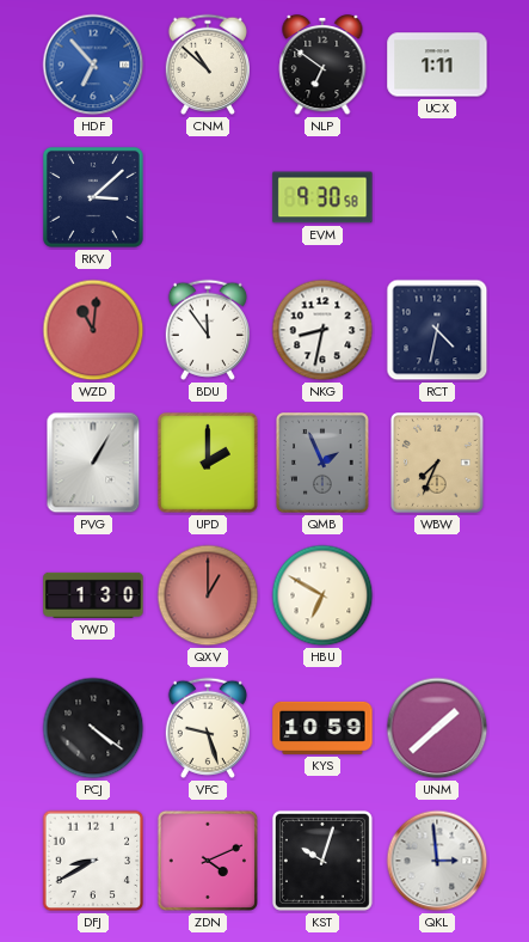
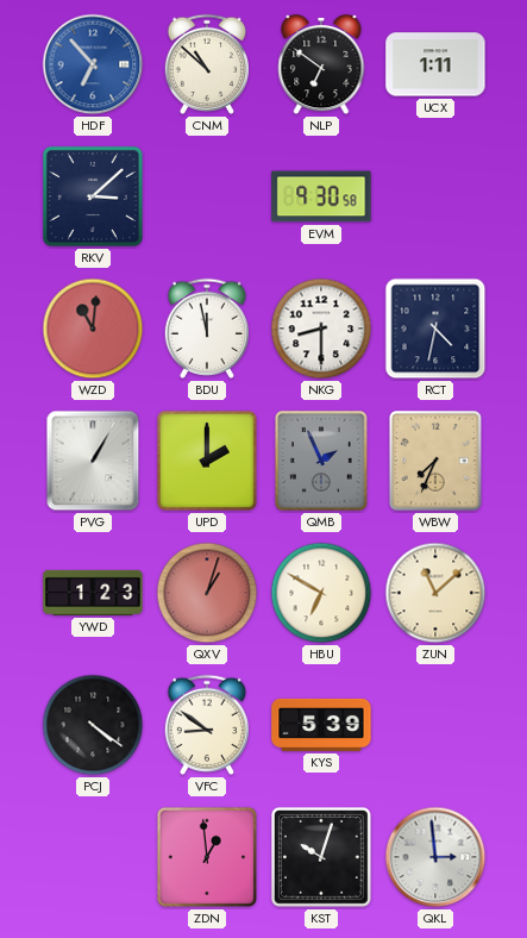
BDU: 11:54 -> 11:58
NKG: 8:32 -> 8:30
YWD: 1:30 -> 1:23
QXV: 1:00 -> 1:03
ZUN: none -> 11:08
VFC: 9:27 -> 8:51
KYS: 10:59 -> 5:39
UNM: 1:38 -> none
DFJ: 8:40 -> none
ZDN: 4:11 -> 12:59
